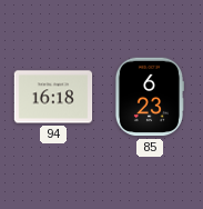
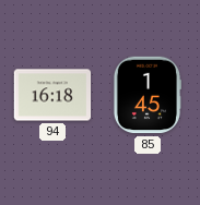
85: 6:23 -> 1:45
